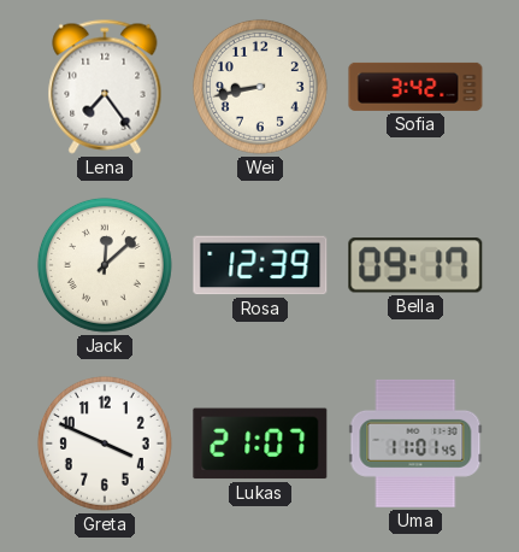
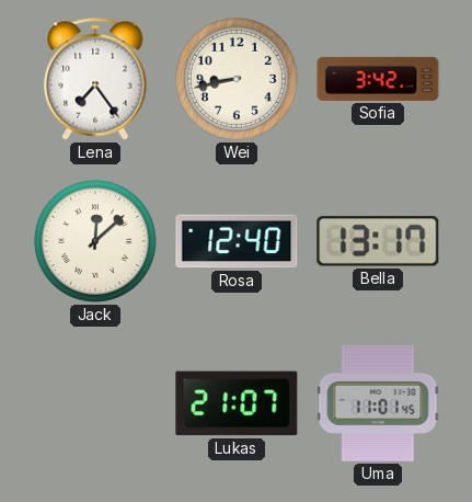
Rosa: 12:39 -> 12:40
Bella: 09:17 -> 13:17
Greta: 3:49 -> none
